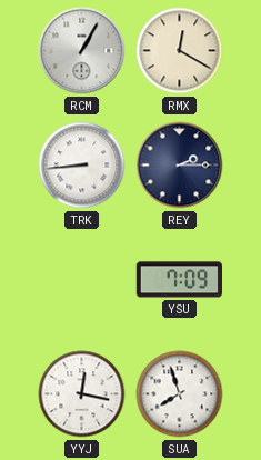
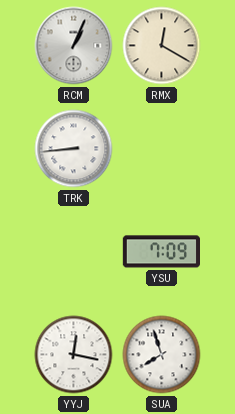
RCM: 1:05 -> 1:04
REY: 2:15 -> none
